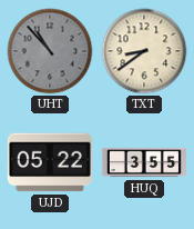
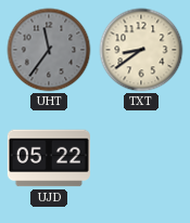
UHT: 10:53 -> 11:36
HUQ: 3:55 -> none
